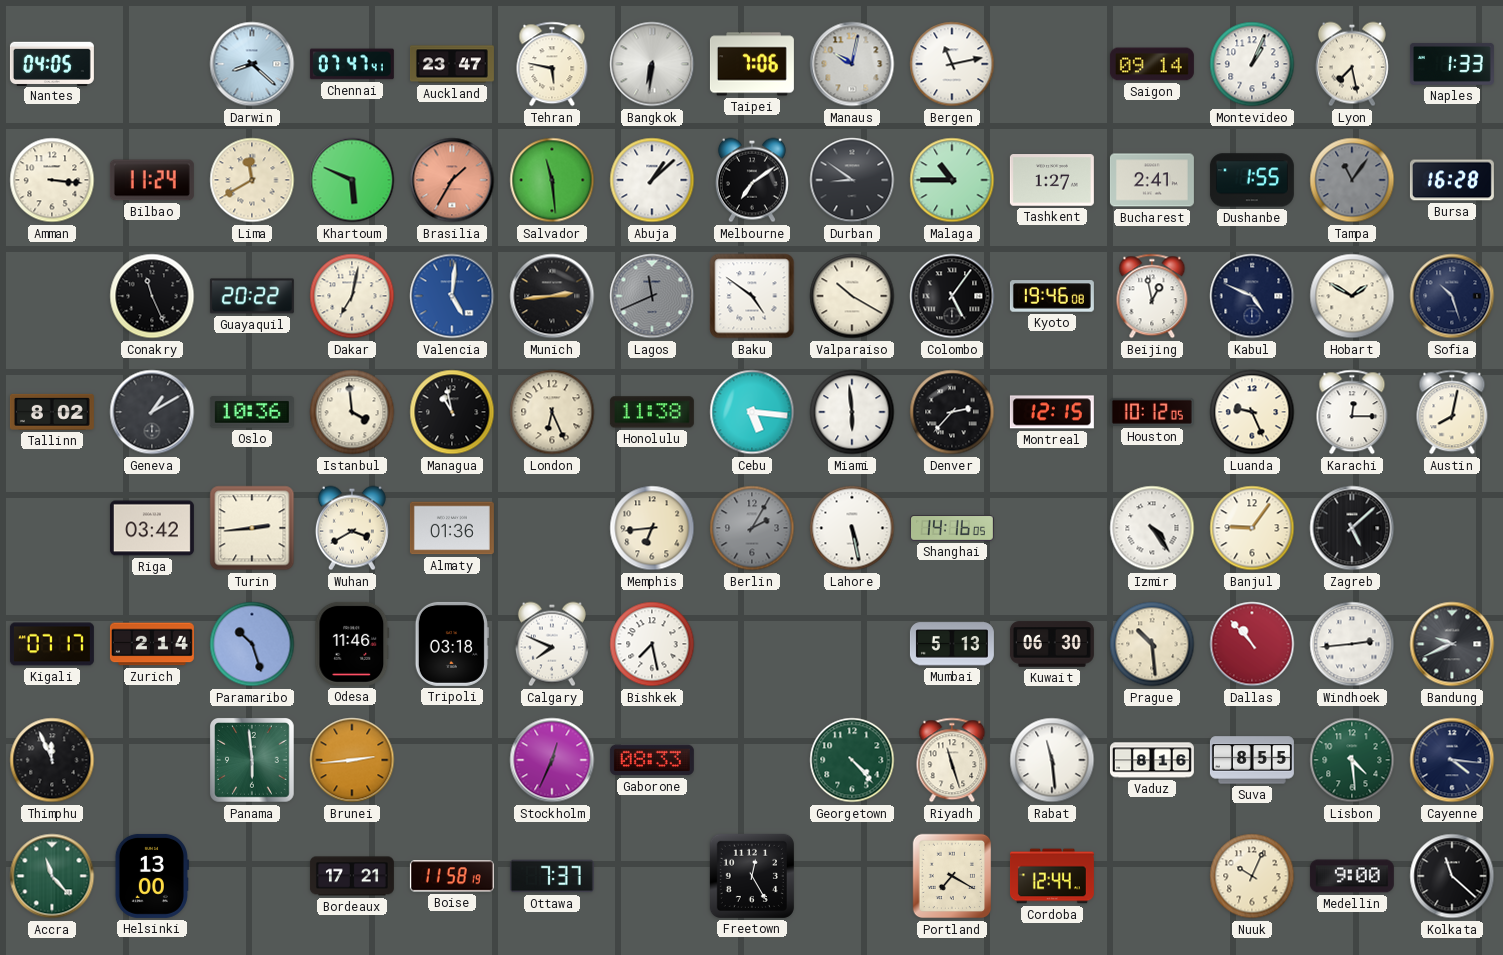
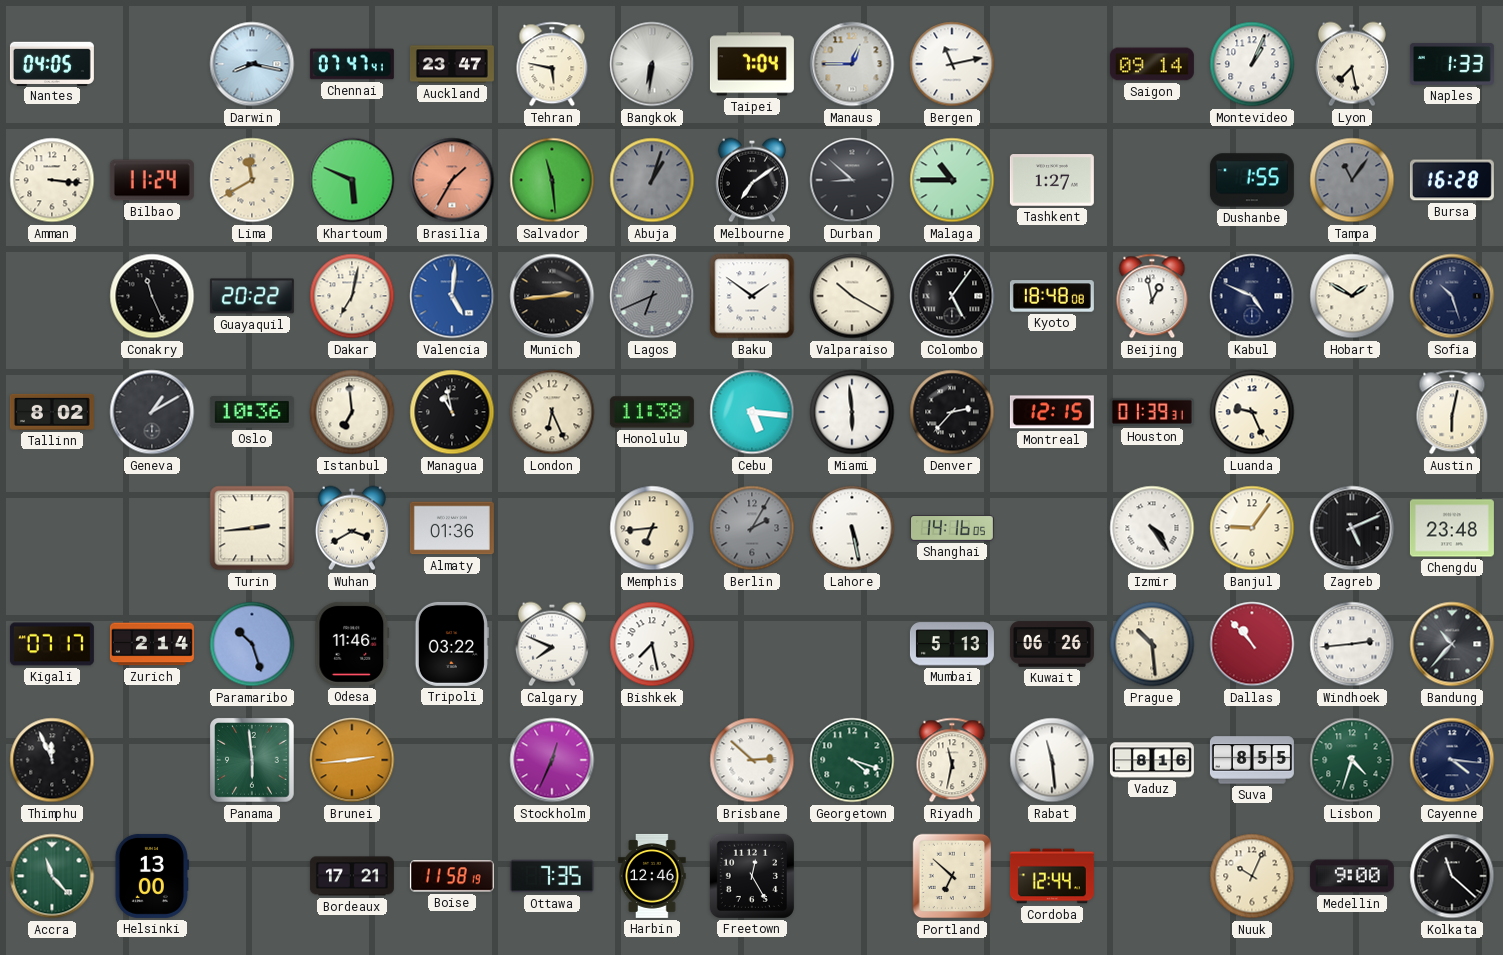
Darwin: 8:22 -> 8:17
Taipei: 7:06 -> 7:04
Manaus: 10:02 -> 12:45
Abuja: 1:08 -> 1:03
Abuja dial: white -> grey
Durban: 8:51 -> 8:52
Bucharest: 2:41 -> none
Lagos: 11:41 -> 6:41
Baku: 4:51 -> 1:51
Kyoto: 19:46 -> 18:48
Istanbul: 3:59 -> 6:59
Houston: 10:12 -> 01:39
Karachi: 12:15 -> none
Austin: 8:02 -> 6:02
Riga: 03:42 -> none
Zagreb: 5:08 -> 5:11
Chengdu: none -> 23:48
Tripoli: 03:18 -> 03:22
Kuwait: 06:30 -> 06:26
Bandung: 9:41 -> 10:37
Gaborone: 08:33 -> none
Brisbane: none -> 2:52
Georgetown: 4:23 -> 4:18
Riyadh: 11:27 -> 11:32
Lisbon: 4:29 -> 4:33
Ottawa: 7:37 -> 7:35
Harbin: none -> 12:46
Portland: 7:20 -> 6:52
